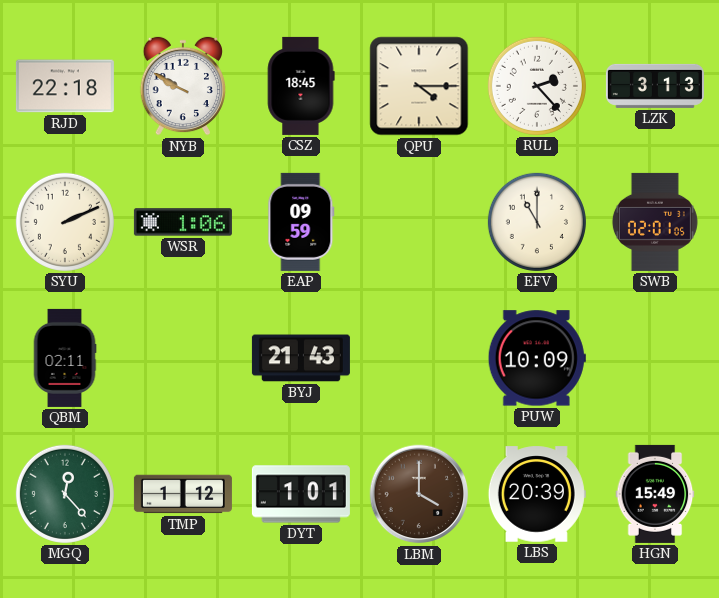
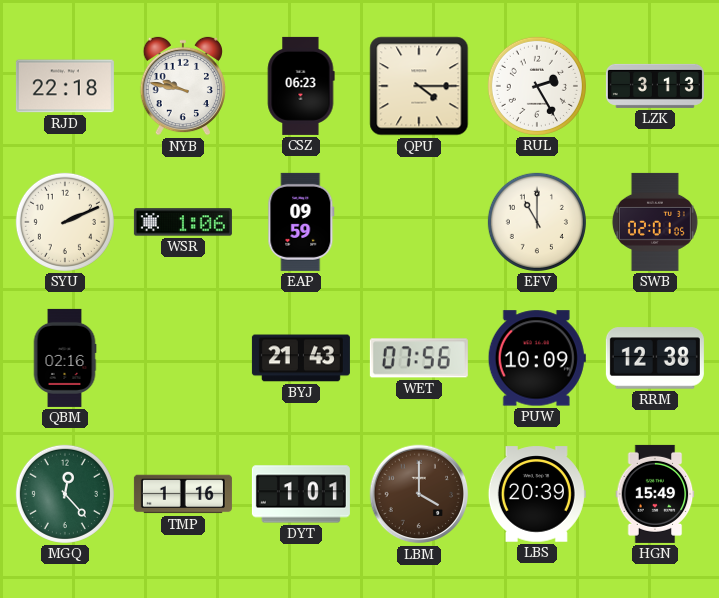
NYB: 9:50 -> 9:47
CSZ: 18:45 -> 06:23
RUL: 2:23 -> 2:25
QBM: 02:11 -> 02:16
WET: none -> 07:56
RRM: none -> 12:38
TMP: 1:12 -> 1:16
